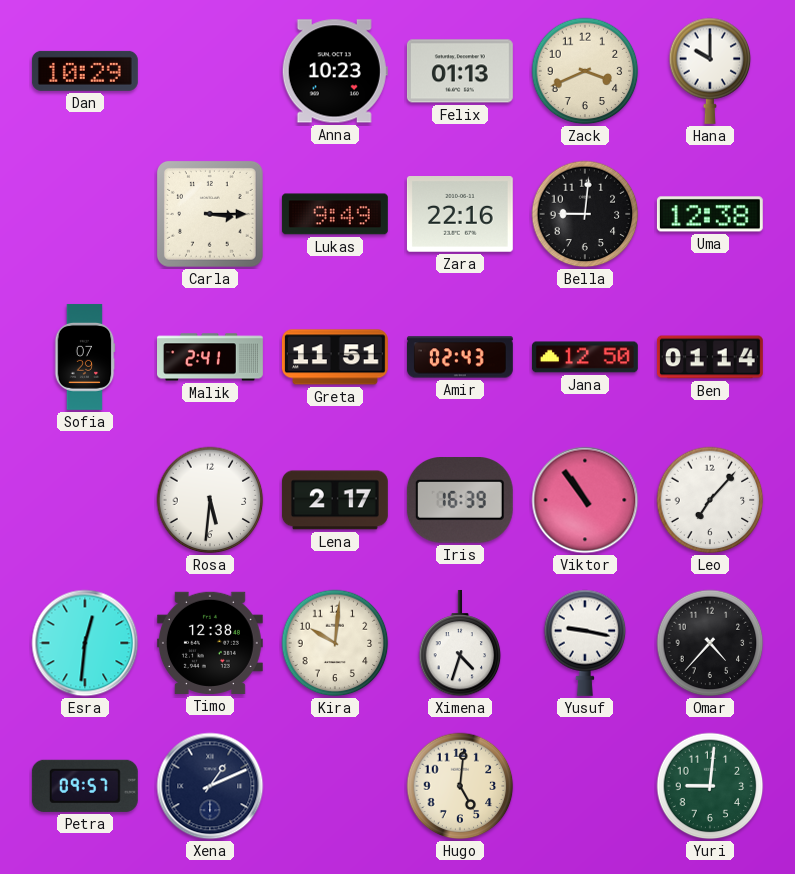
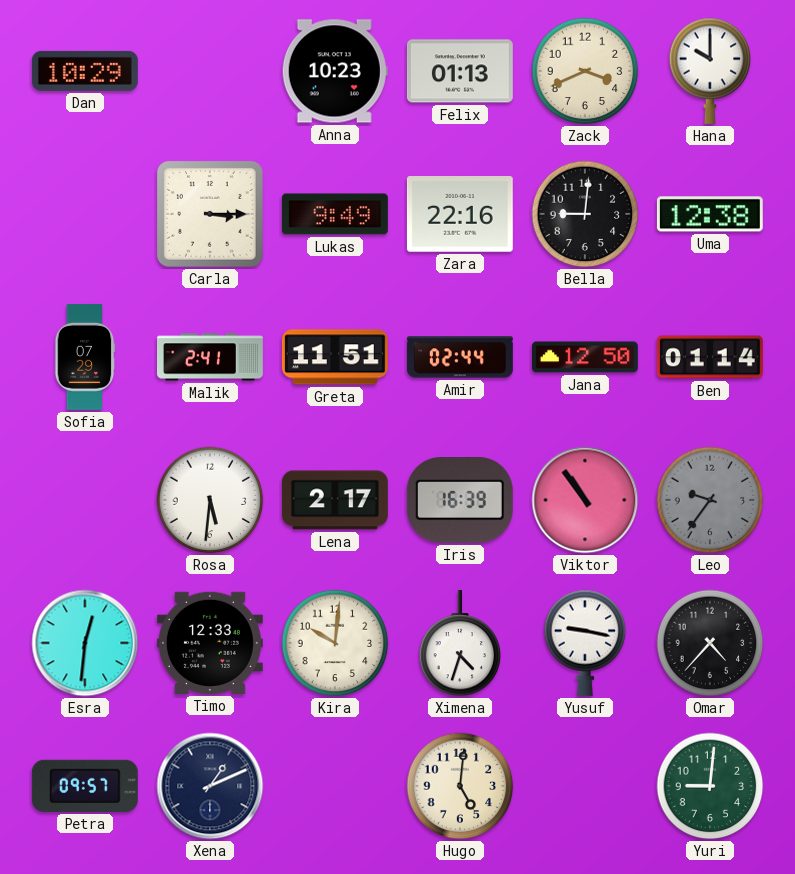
Amir: 02:43 -> 02:44
Leo: 7:07 -> 9:36
Leo dial: white -> grey
Timo: 12:38 -> 12:33
